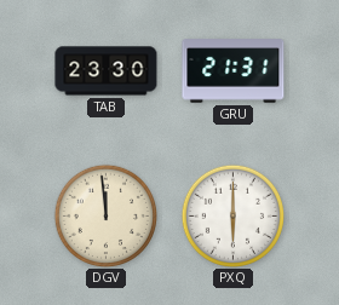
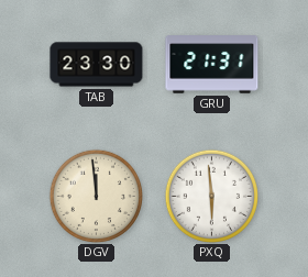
PXQ: 6:00 -> 5:59
